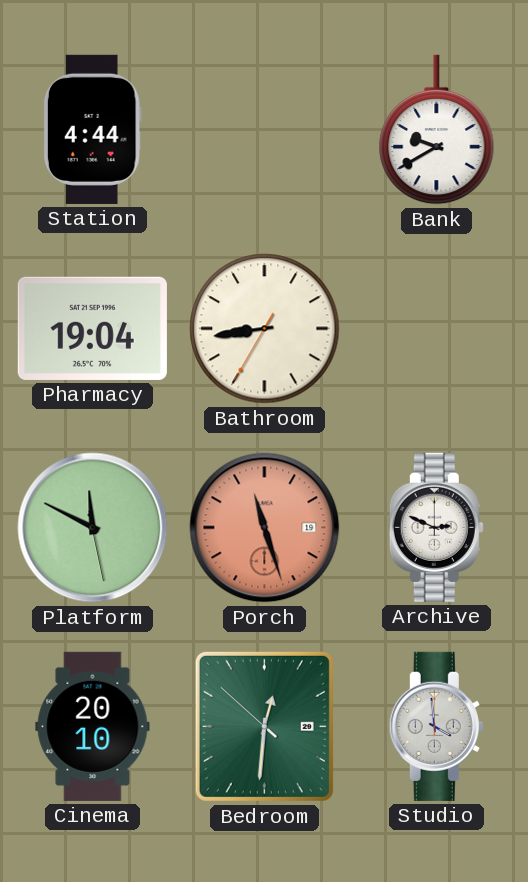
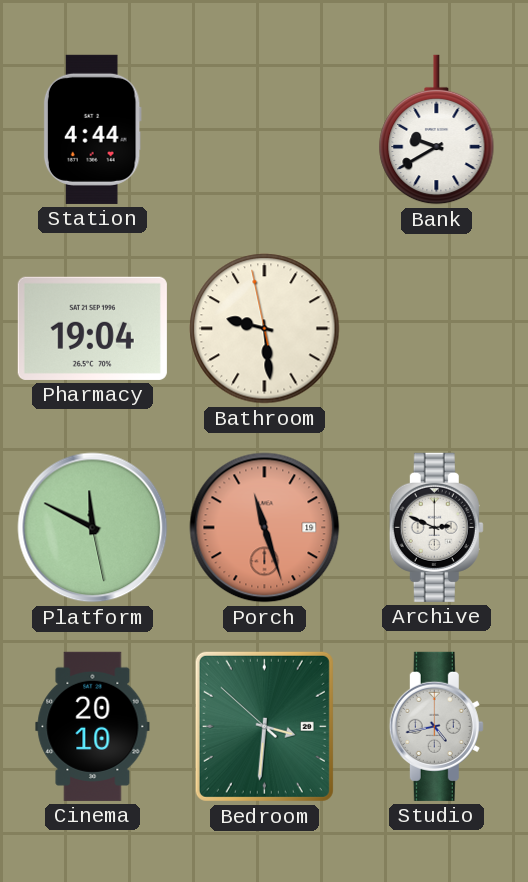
Bathroom: 8:43 -> 9:28
Bedroom: 12:30 -> 3:30
Studio: 3:59 -> 4:43
